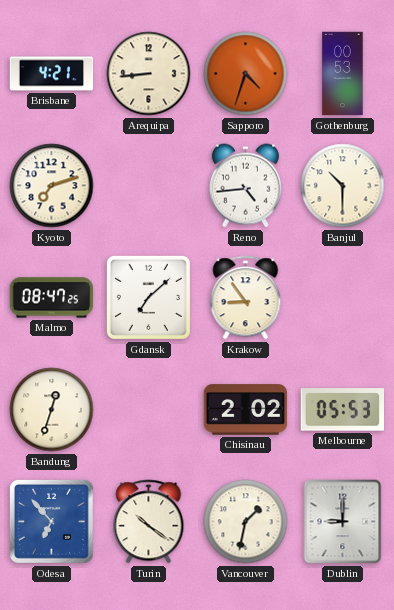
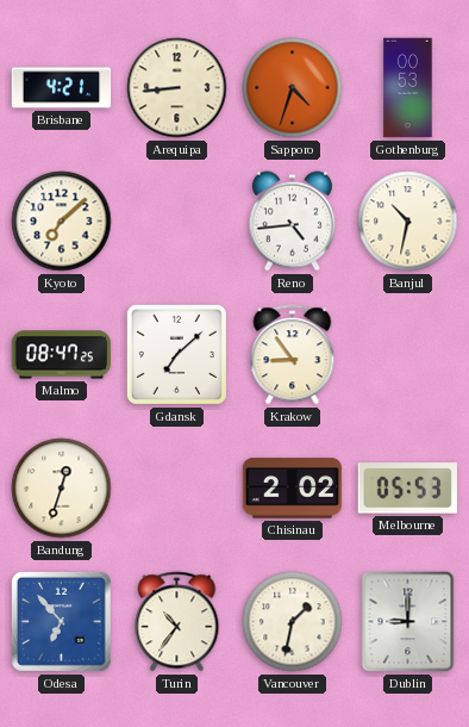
Kyoto: 7:12 -> 7:08
Banjul: 10:30 -> 10:32
Turin: 10:21 -> 10:36
